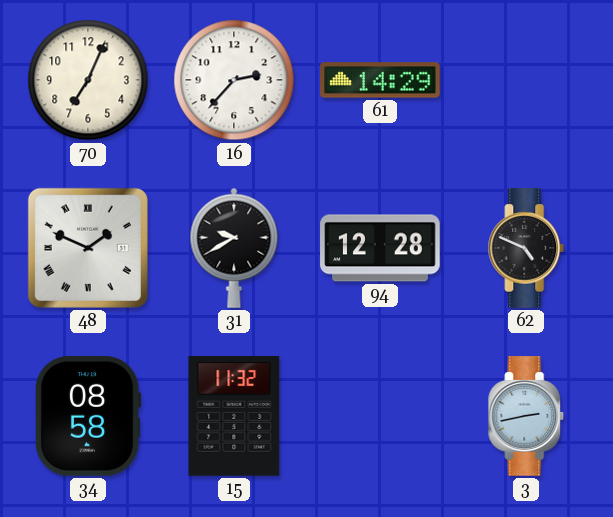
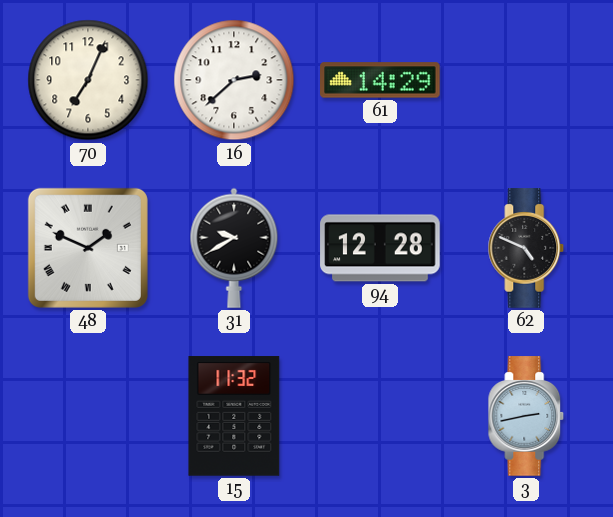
16: 2:37 -> 2:38
34: 08:58 -> none
